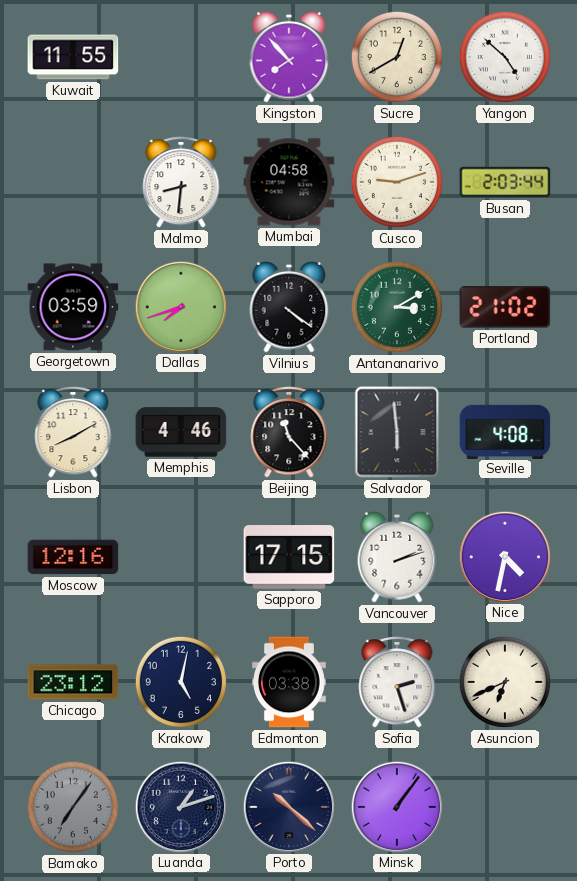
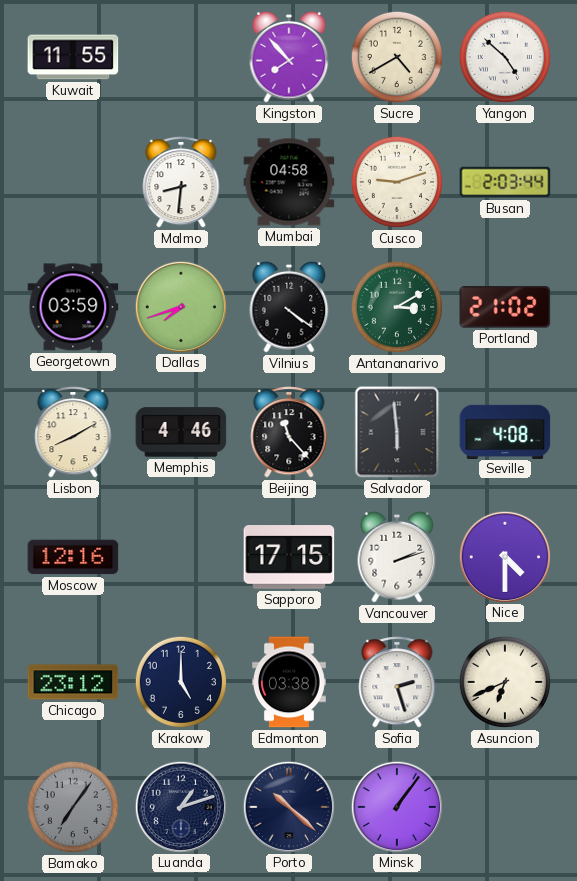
Sucre: 12:40 -> 4:40
Nice: 4:32 -> 4:30
Krakow: 5:02 -> 5:00
